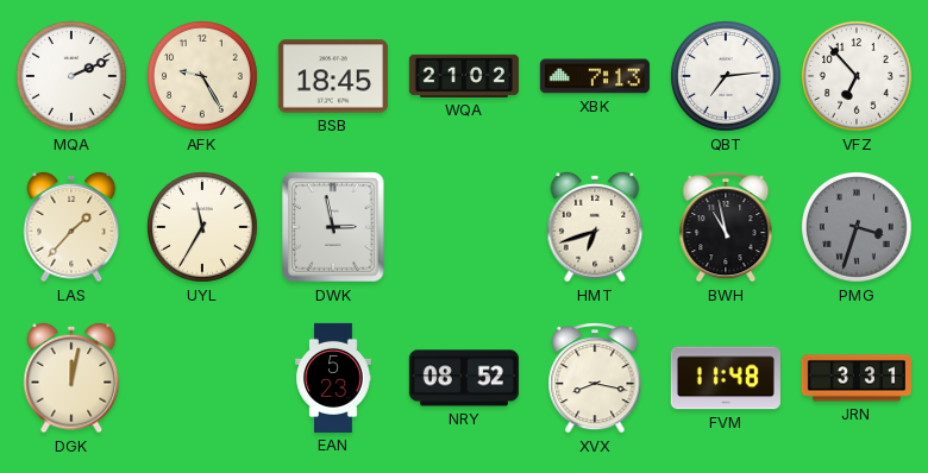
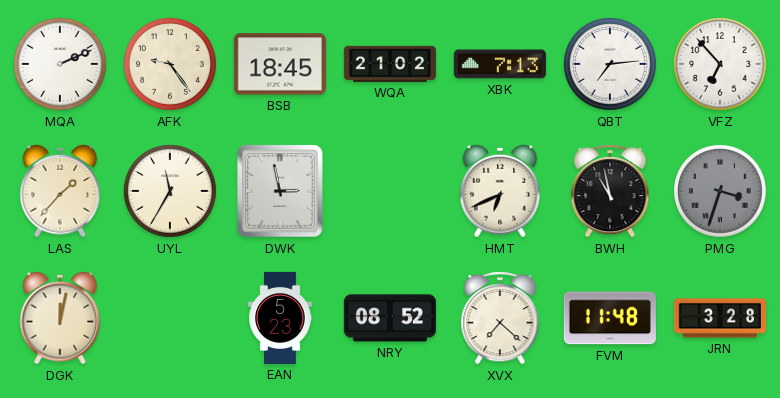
AFK: 9:25 -> 9:24
HMT: 6:42 -> 6:41
XVX: 8:17 -> 7:22
JRN: 3:31 -> 3:28
